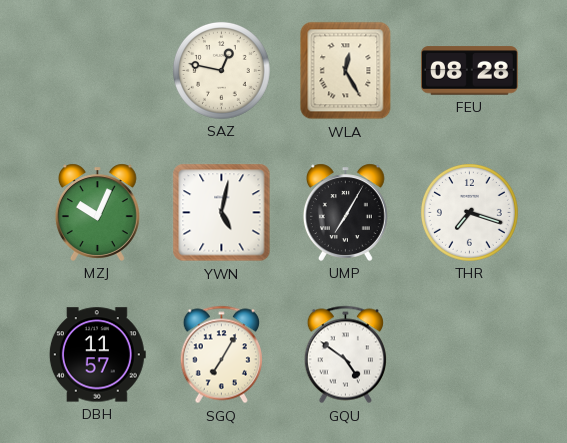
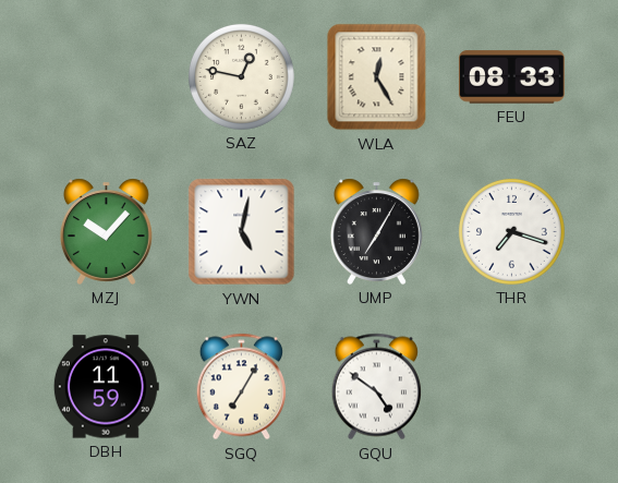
FEU: 08:28 -> 08:33
MZJ: 10:04 -> 10:07
DBH: 11:57 -> 11:59
